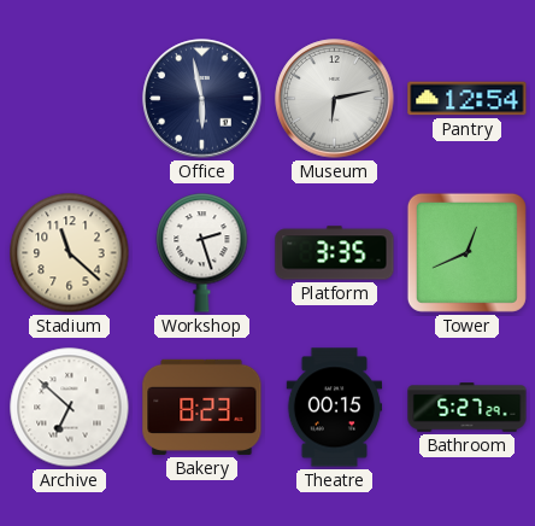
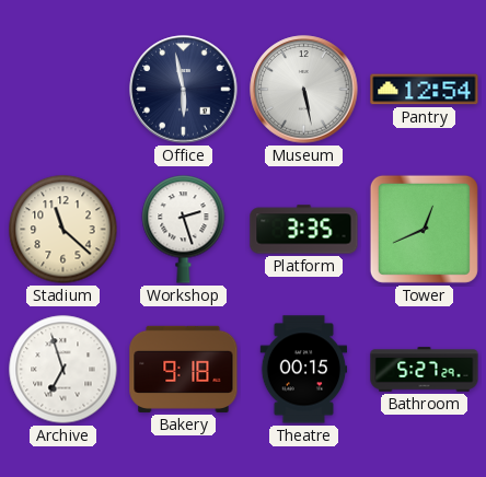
Museum: 6:13 -> 5:28
Archive: 6:52 -> 6:57
Bakery: 8:23 -> 9:18
